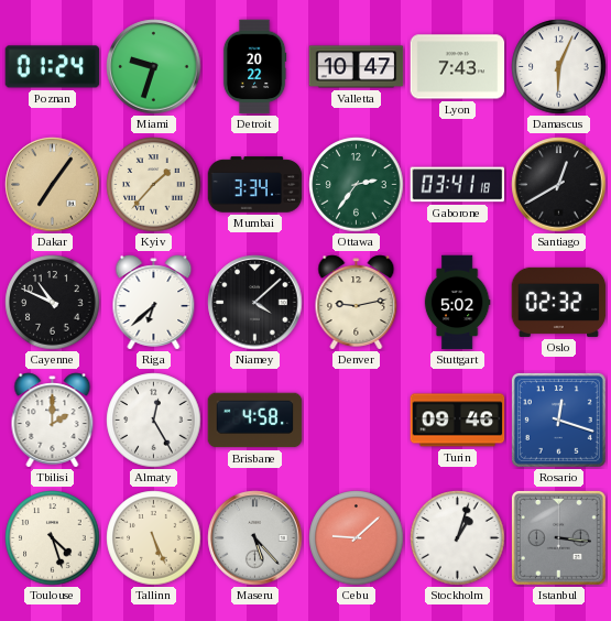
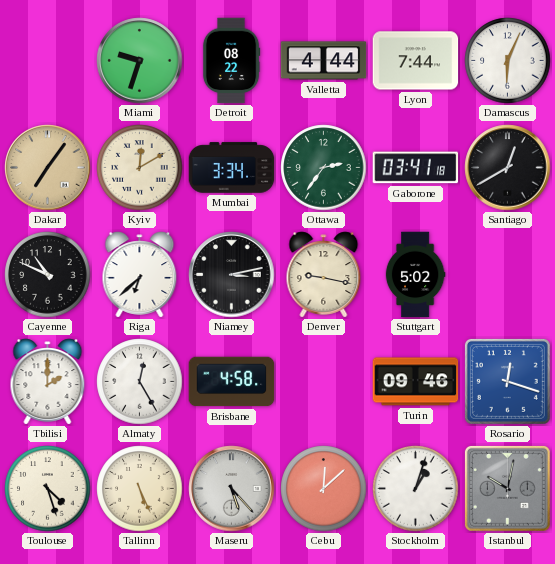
Poznan: 01:24 -> none
Detroit: 20:22 -> 08:22
Valletta: 10:47 -> 4:44
Lyon: 7:43 -> 7:44
Kyiv: 1:37 -> 12:10
Niamey: 4:08 -> 3:13
Denver: 9:13 -> 9:17
Oslo: 02:32 -> none
Cebu: 9:08 -> 12:08
Istanbul: 3:16 -> 10:02
